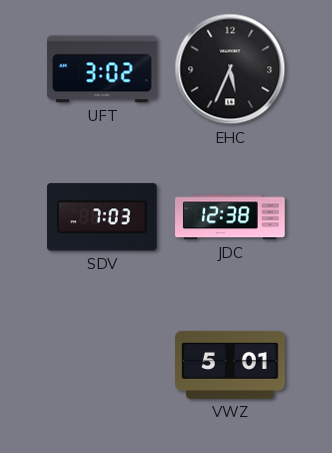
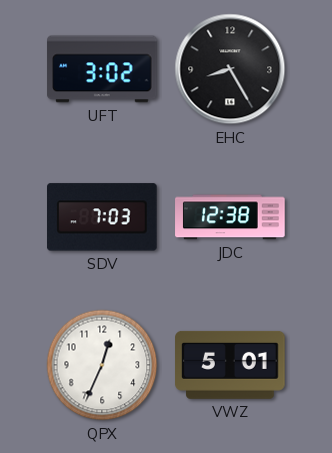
EHC: 5:34 -> 8:25
QPX: none -> 12:34
